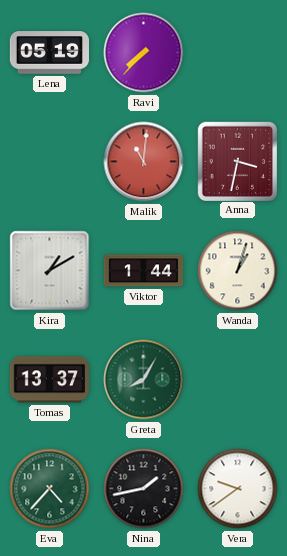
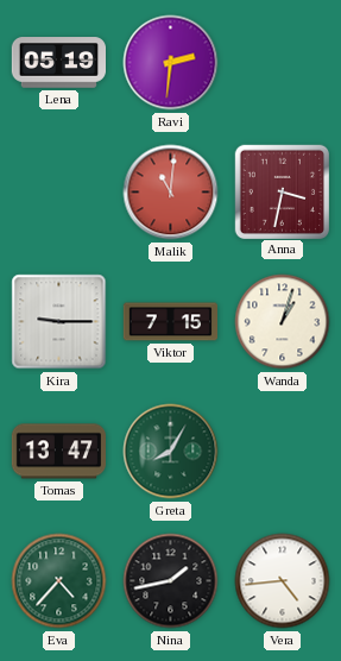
Ravi: 7:37 -> 2:31
Kira: 1:10 -> 9:15
Viktor: 1:44 -> 7:15
Tomas: 13:37 -> 13:47
Vera: 9:39 -> 4:44
